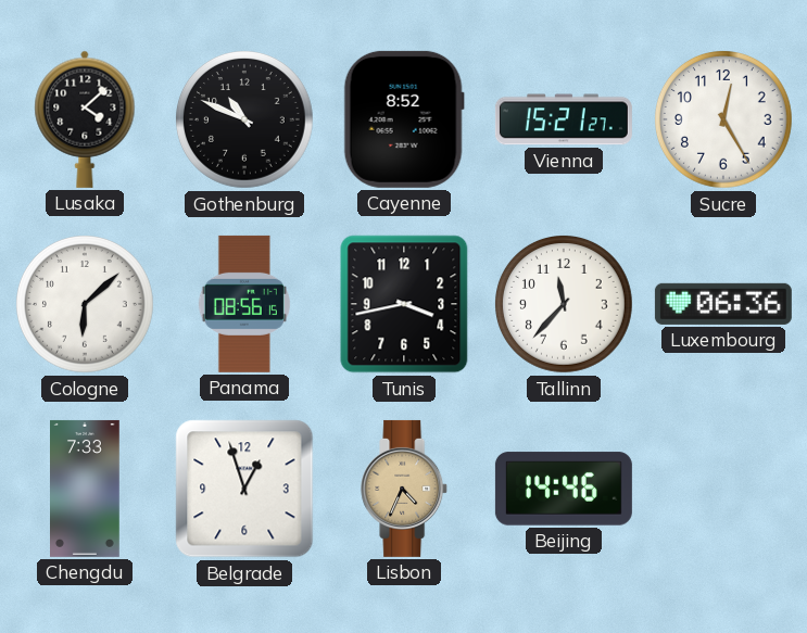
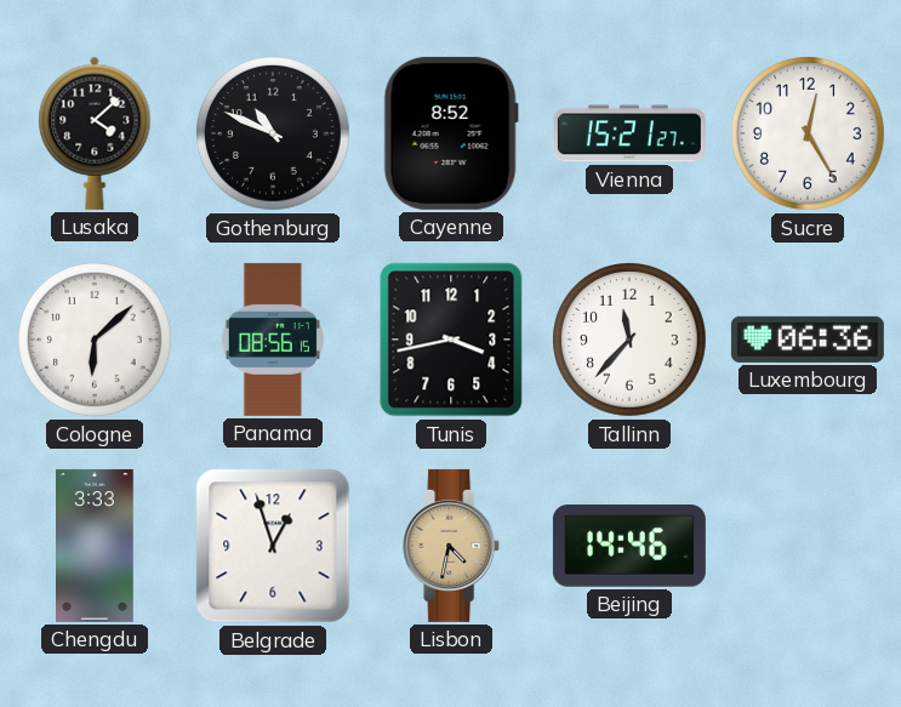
Chengdu: 7:33 -> 3:33
Lisbon: 4:34 -> 4:32
